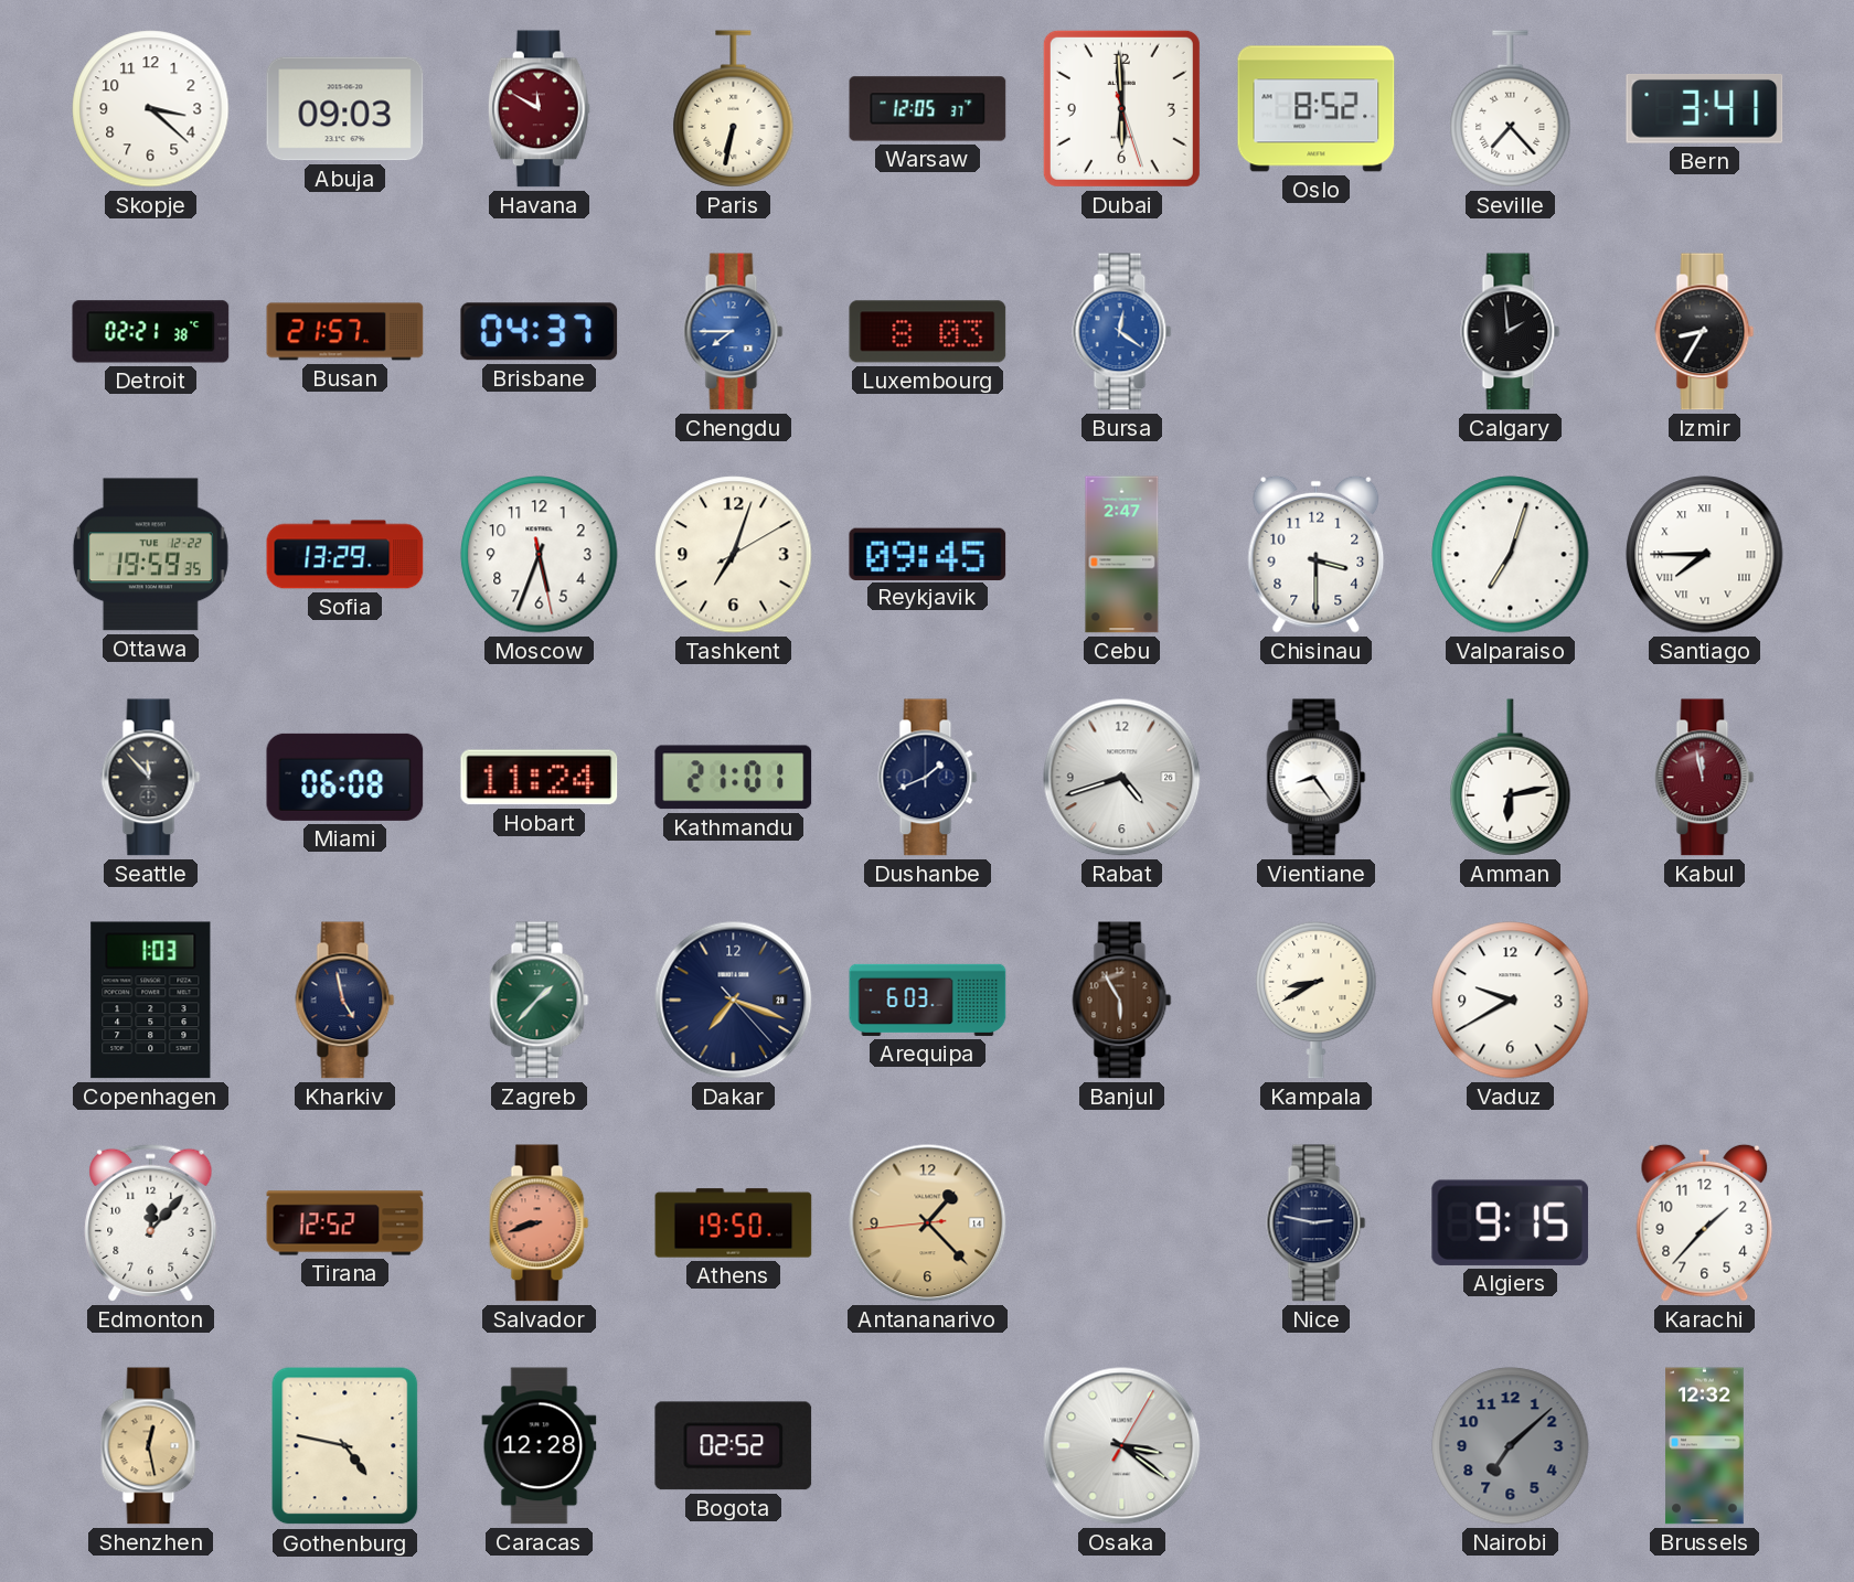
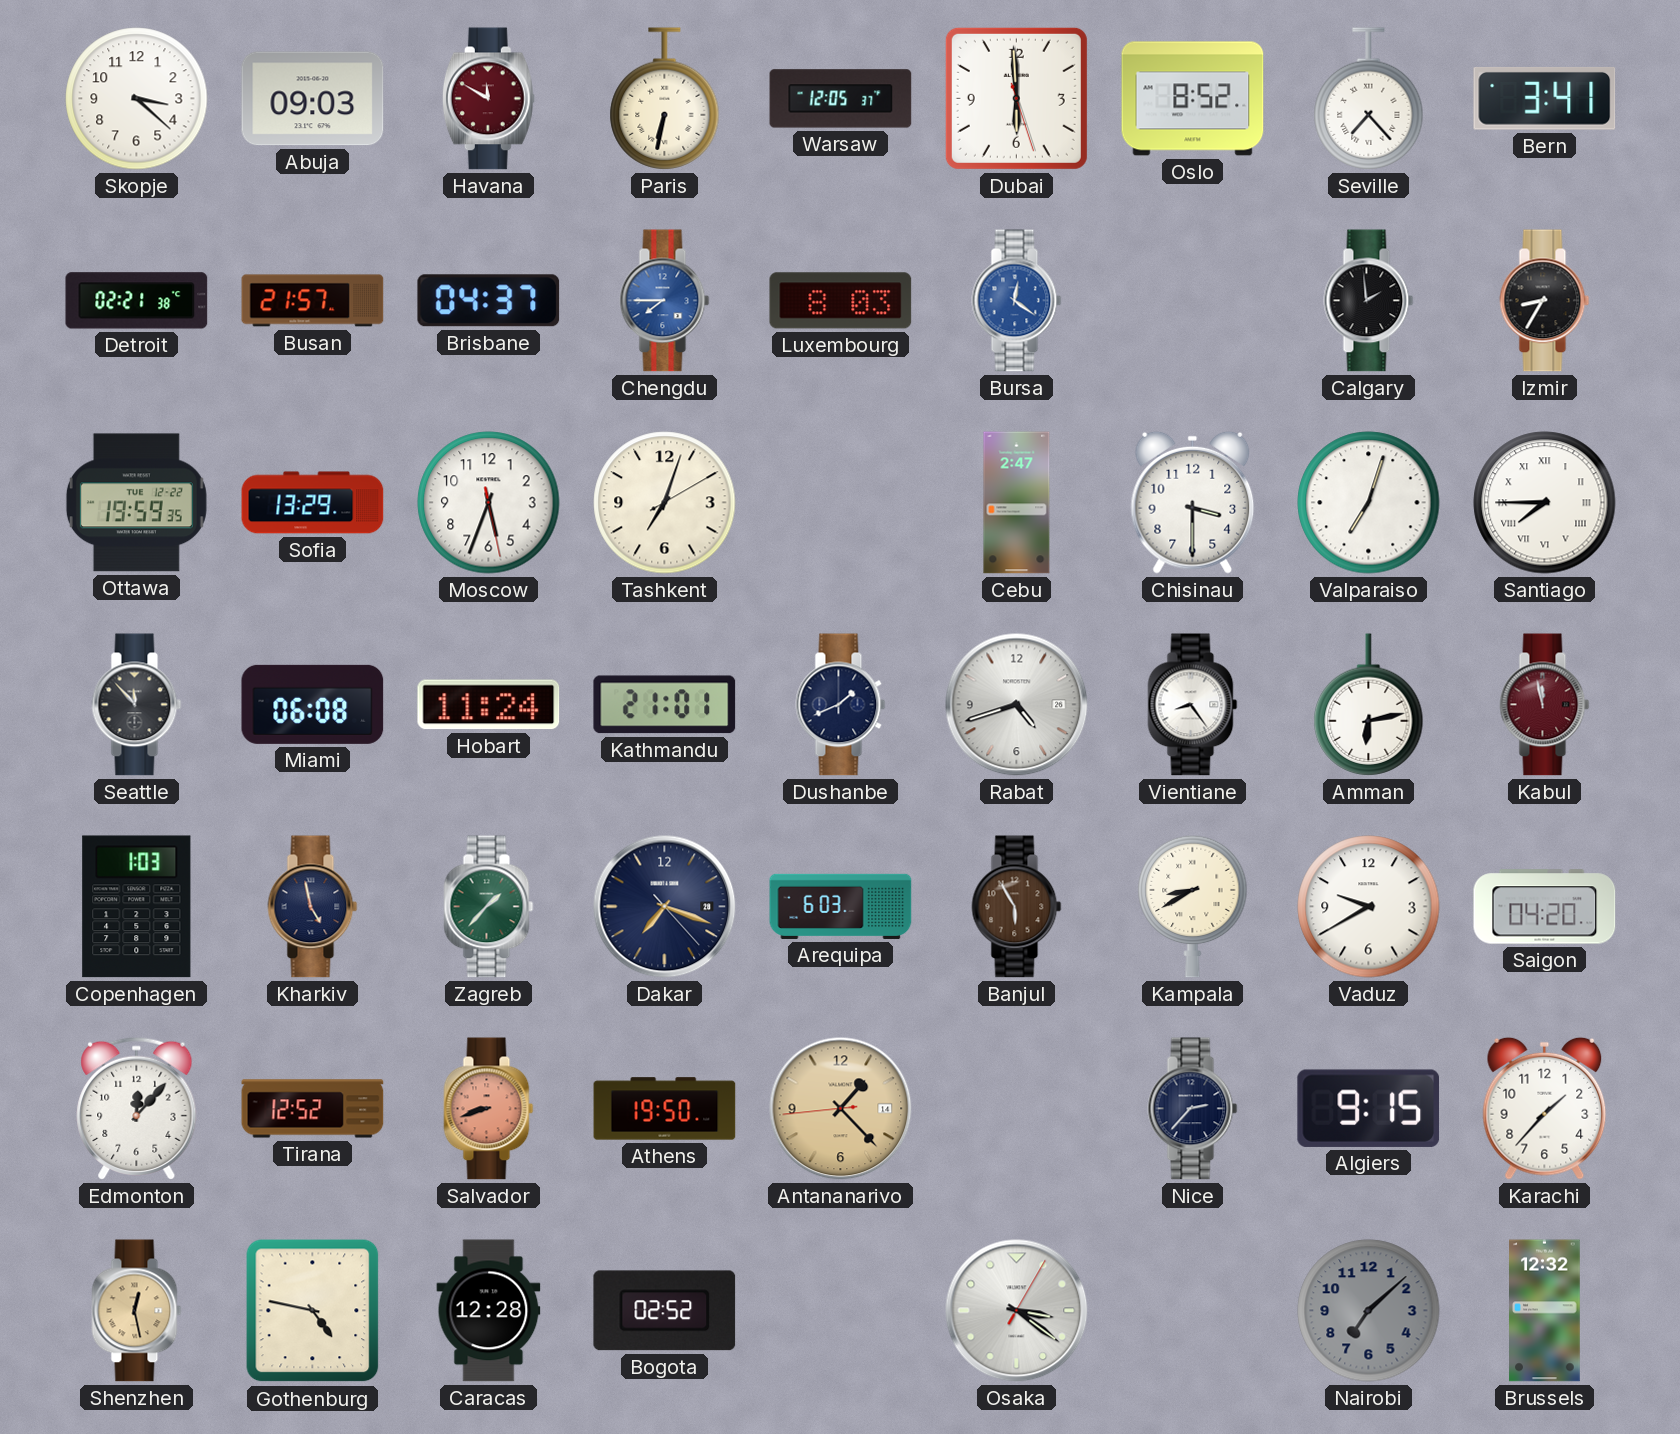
Reykjavik: 09:45 -> none
Saigon: none -> 04:20
Nice: 2:47 -> 2:37
